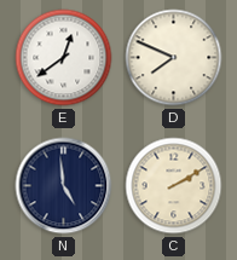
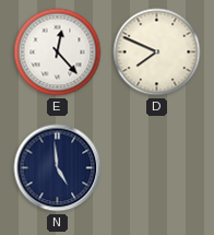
E: 12:39 -> 12:23
C: 2:10 -> none
